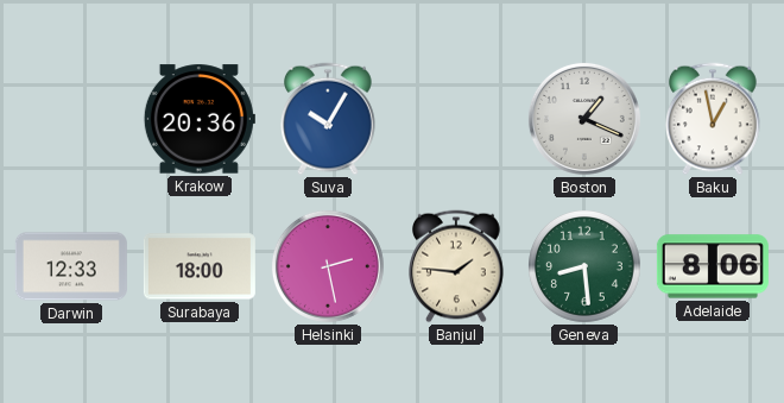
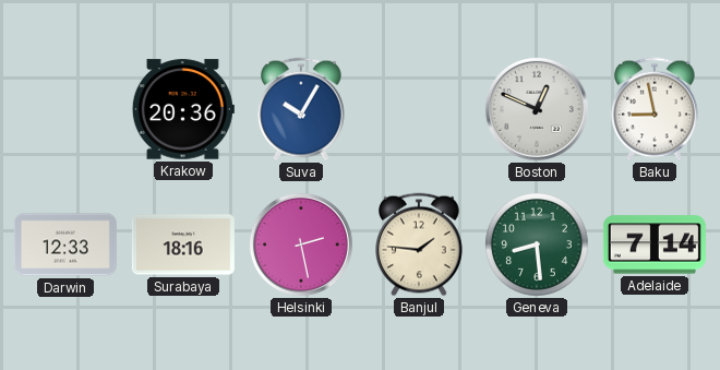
Boston: 1:19 -> 12:49
Baku: 12:58 -> 8:58
Surabaya: 18:00 -> 18:16
Adelaide: 8:06 -> 7:14
